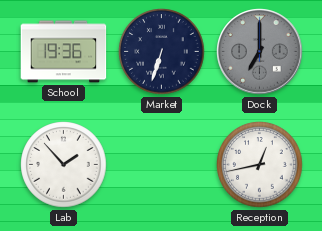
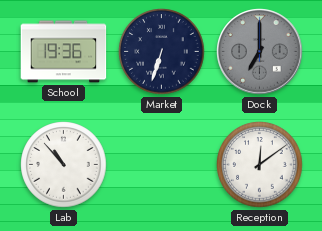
Lab: 1:53 -> 10:53
Reception: 12:43 -> 12:09
